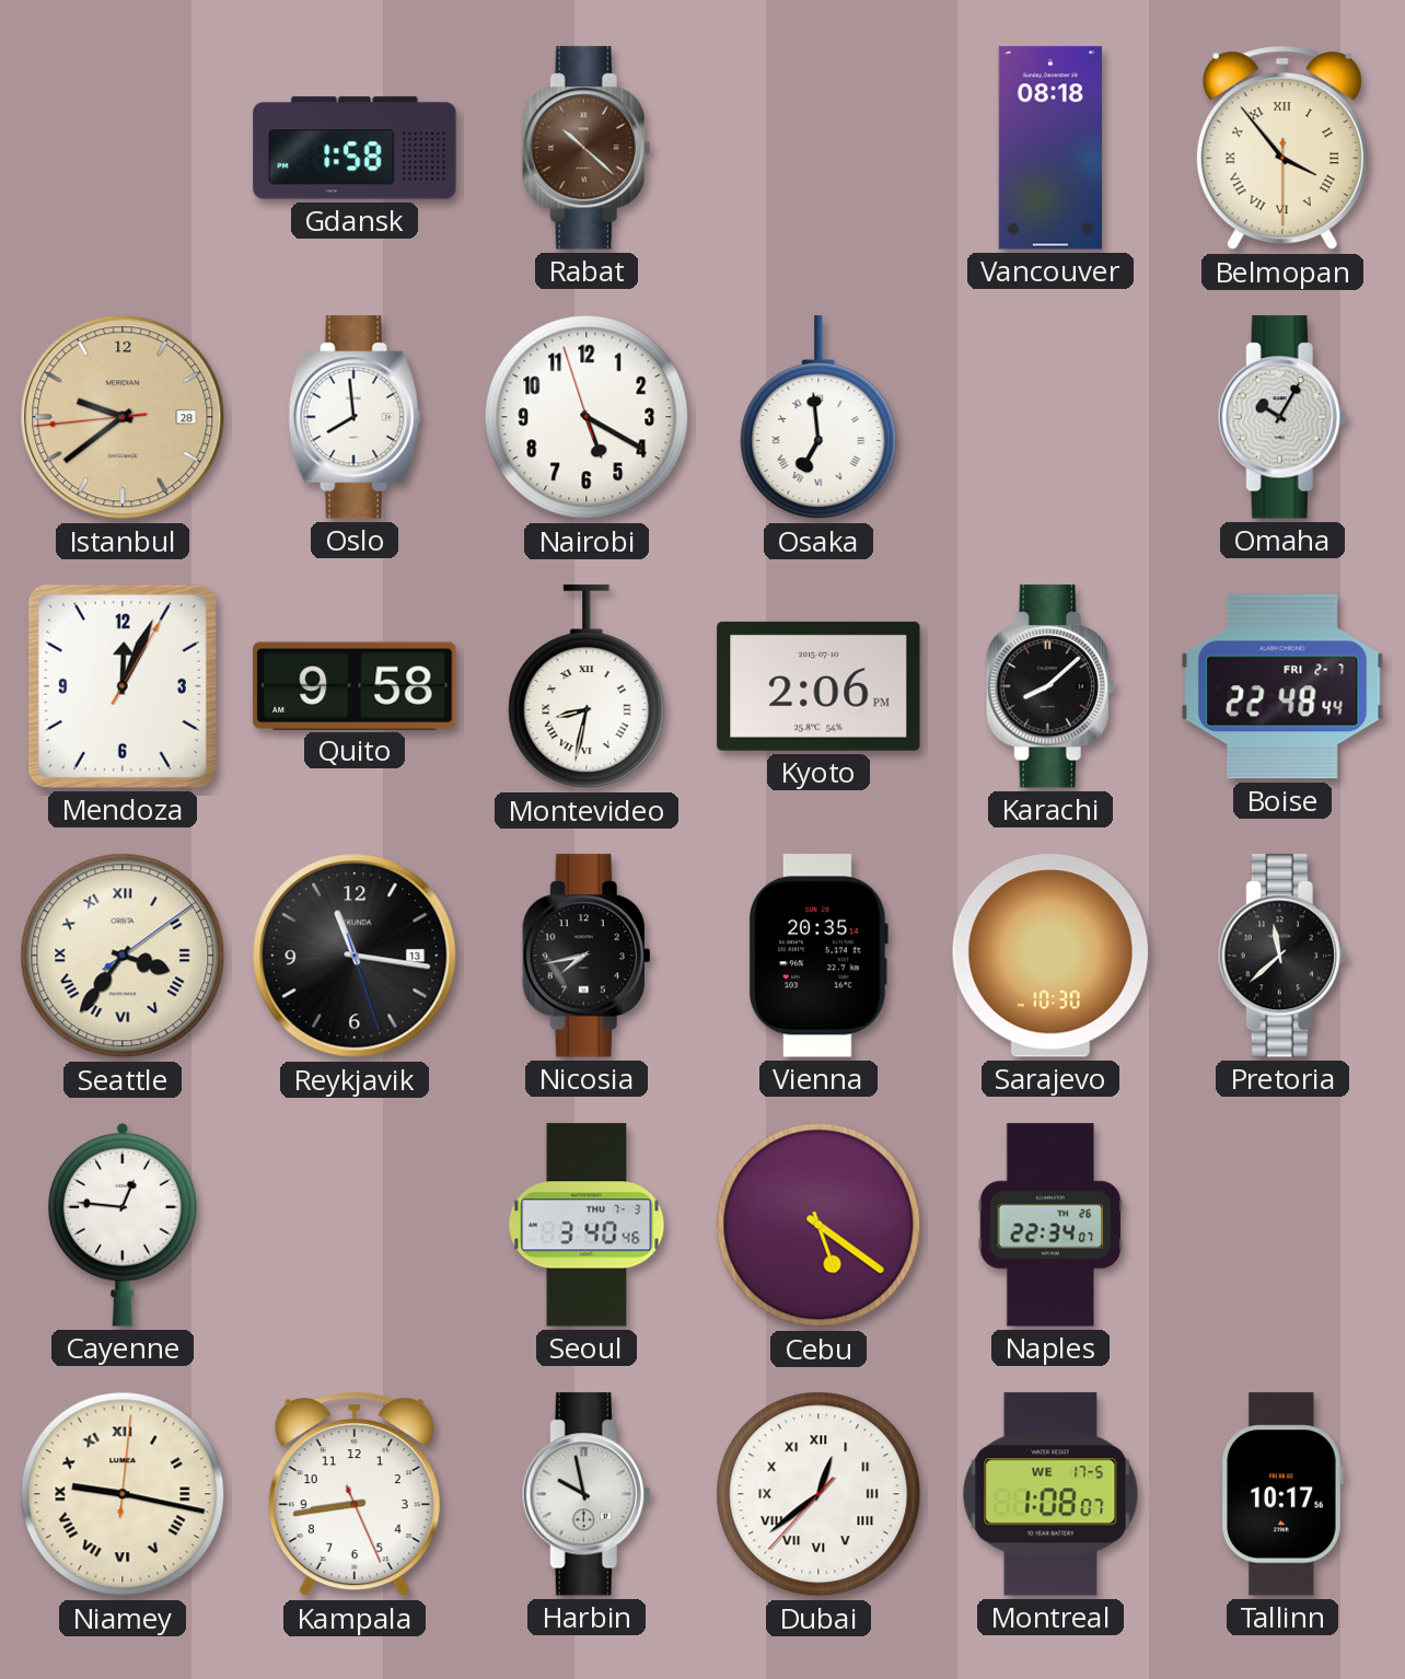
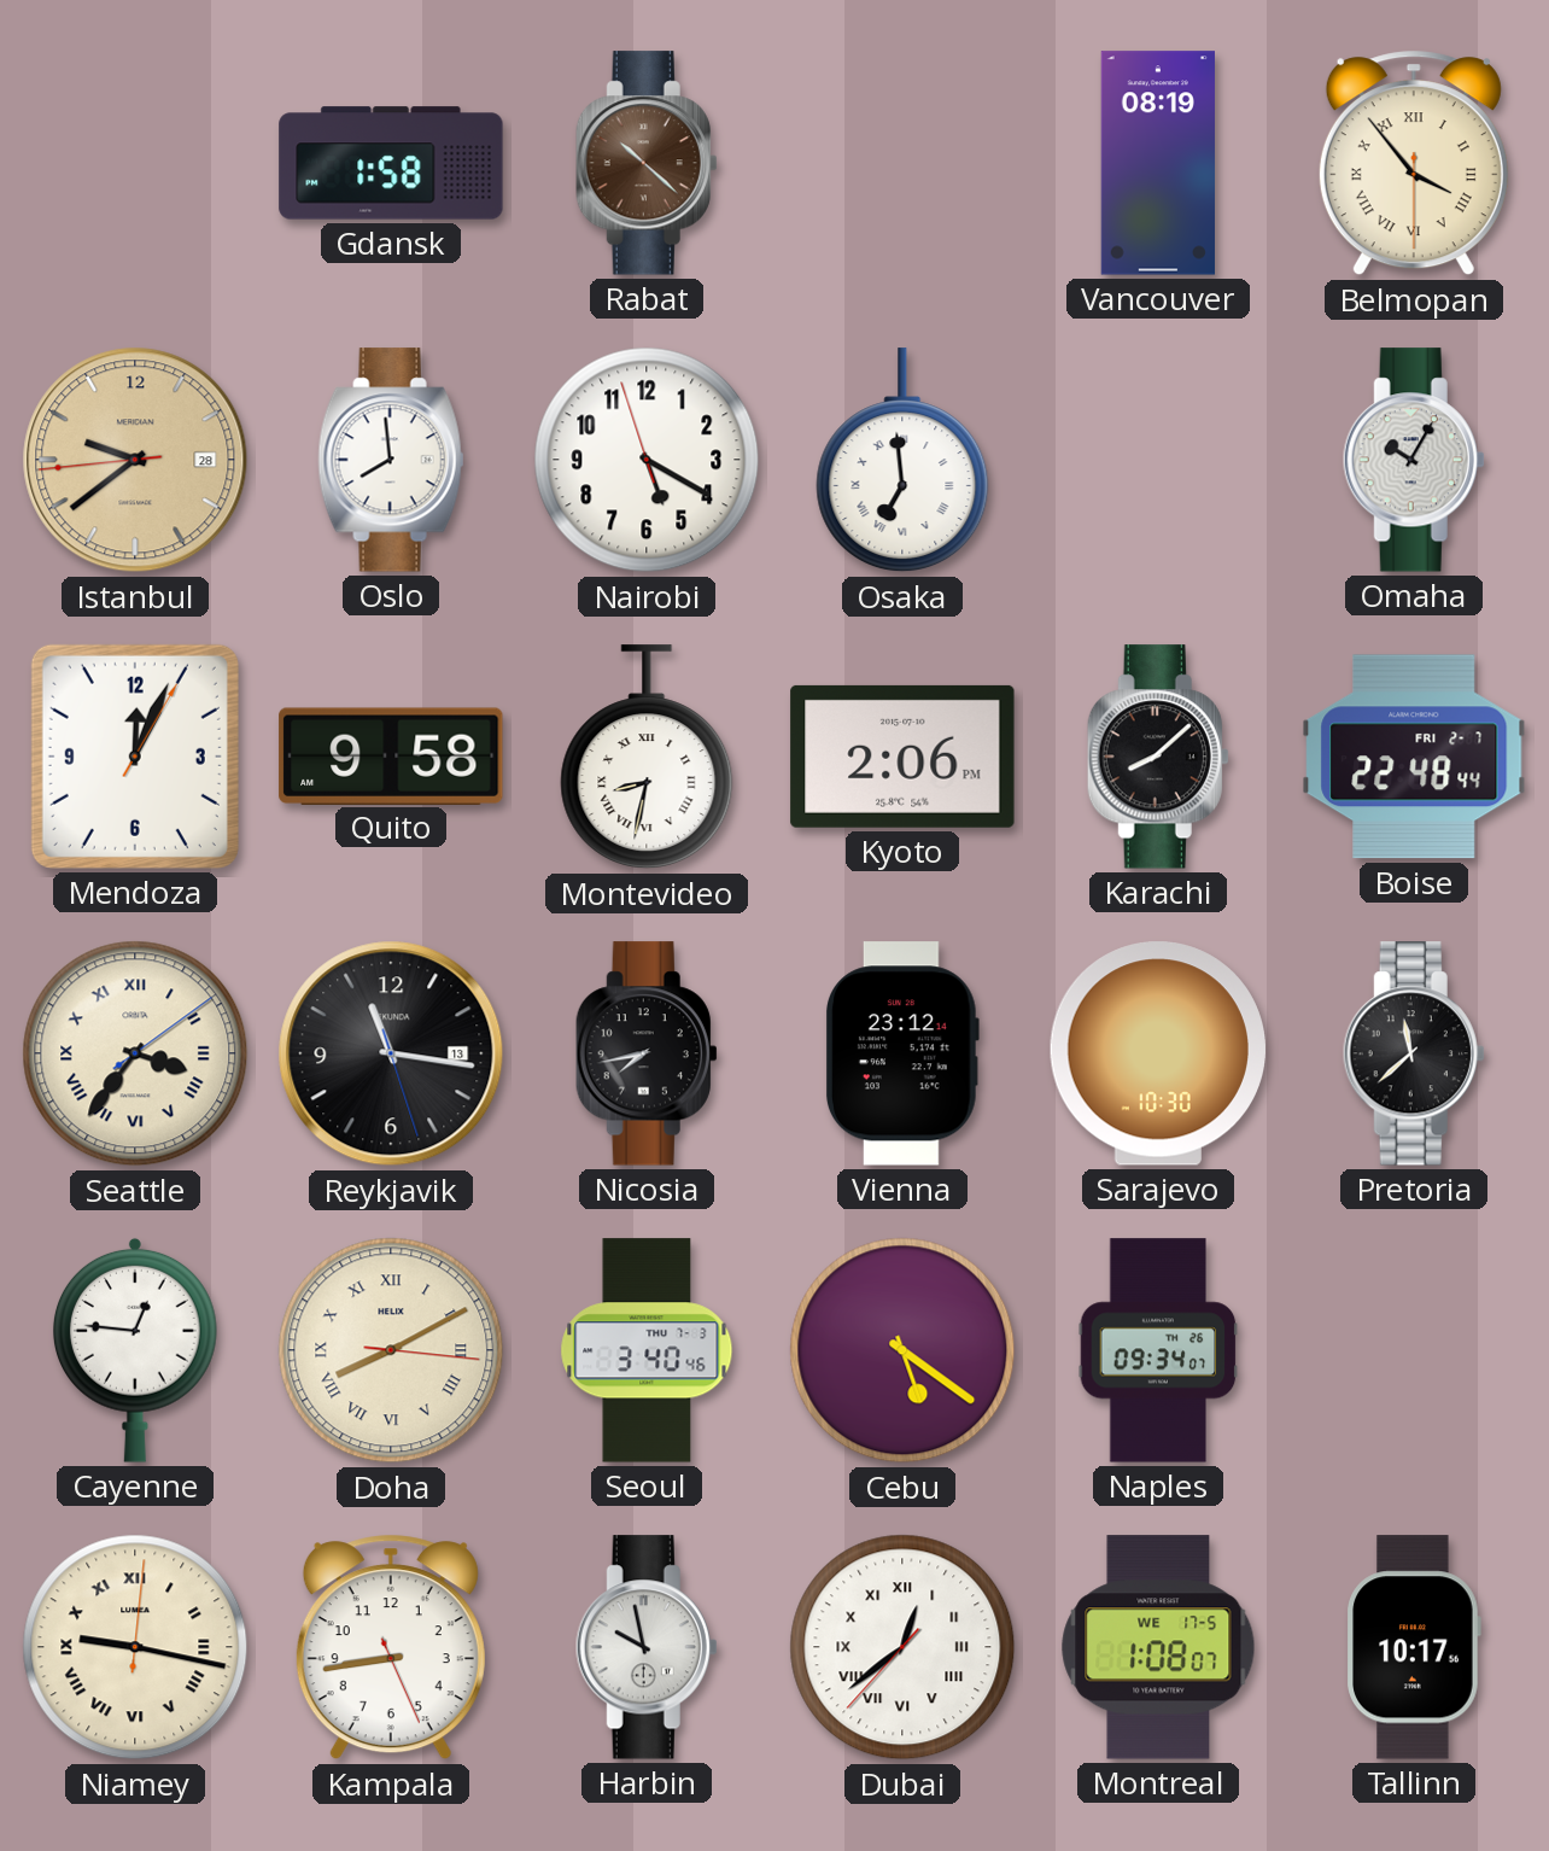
Vancouver: 08:18 -> 08:19
Vienna: 20:35 -> 23:12
Doha: none -> 8:10
Naples: 22:34 -> 09:34
